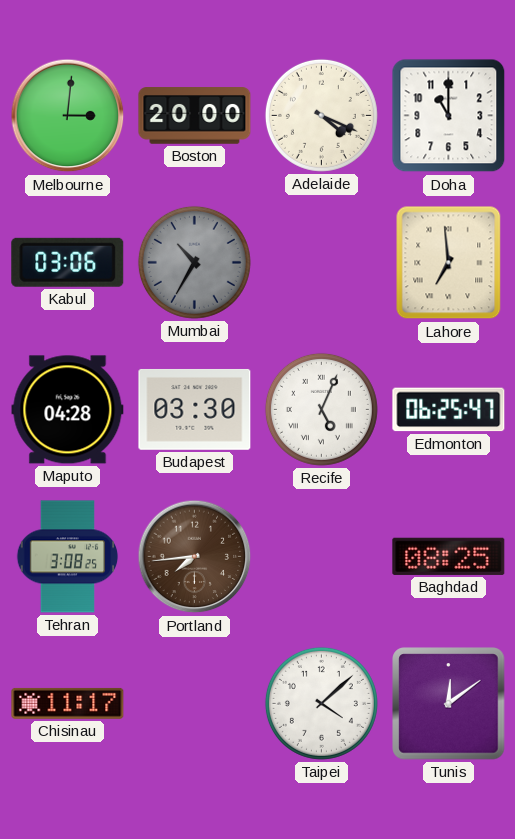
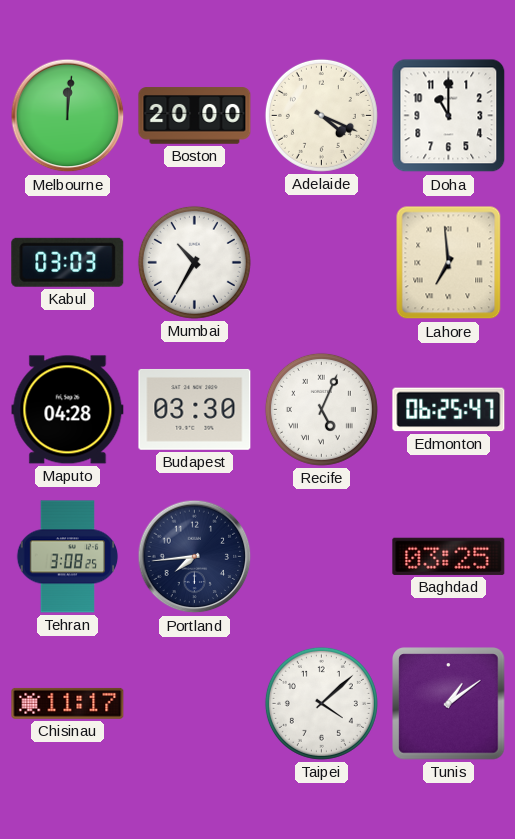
Melbourne: 3:01 -> 12:01
Kabul: 03:06 -> 03:03
Mumbai dial: grey -> white
Portland dial: brown -> navy
Baghdad: 08:25 -> 03:25
Tunis: 12:09 -> 1:09
